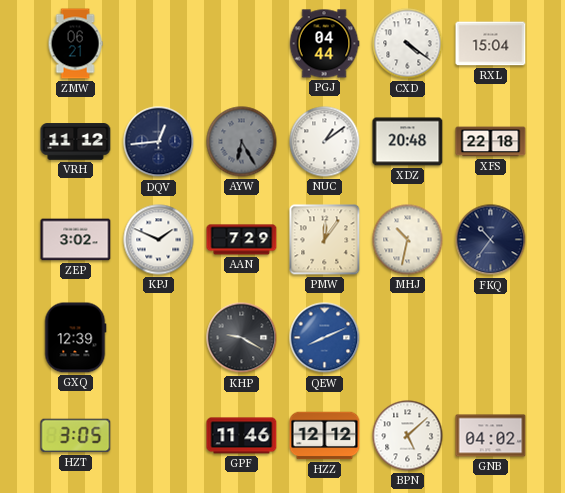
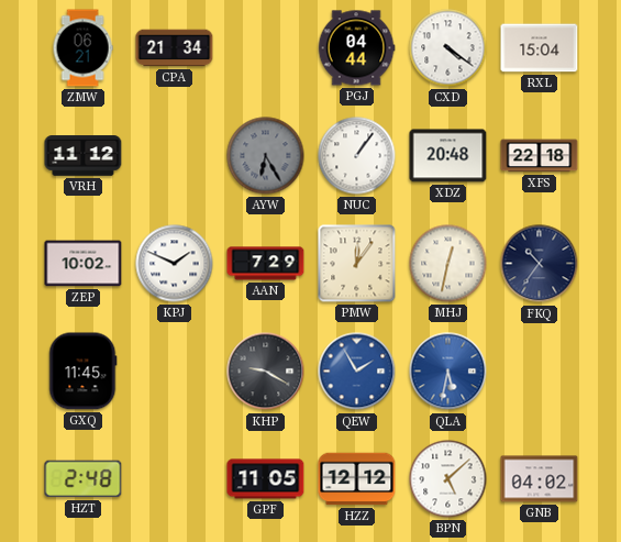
CPA: none -> 21:34
DQV: 12:44 -> none
NUC: 1:09 -> 1:06
ZEP: 3:02 -> 10:02
MHJ: 10:32 -> 12:32
GXQ: 12:39 -> 11:45
QEW: 8:11 -> 1:55
QLA: none -> 5:32
HZT: 3:05 -> 2:48
GPF: 11:46 -> 11:05
